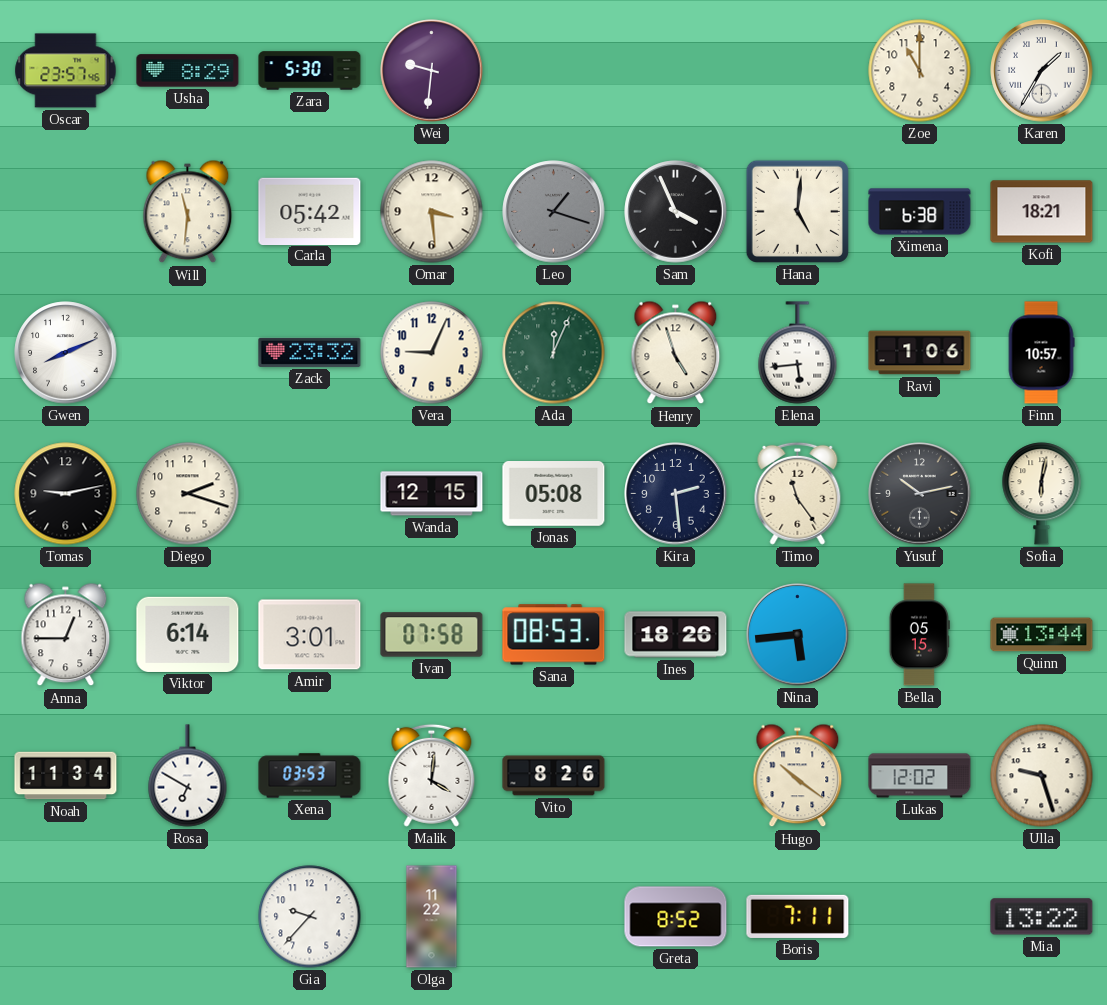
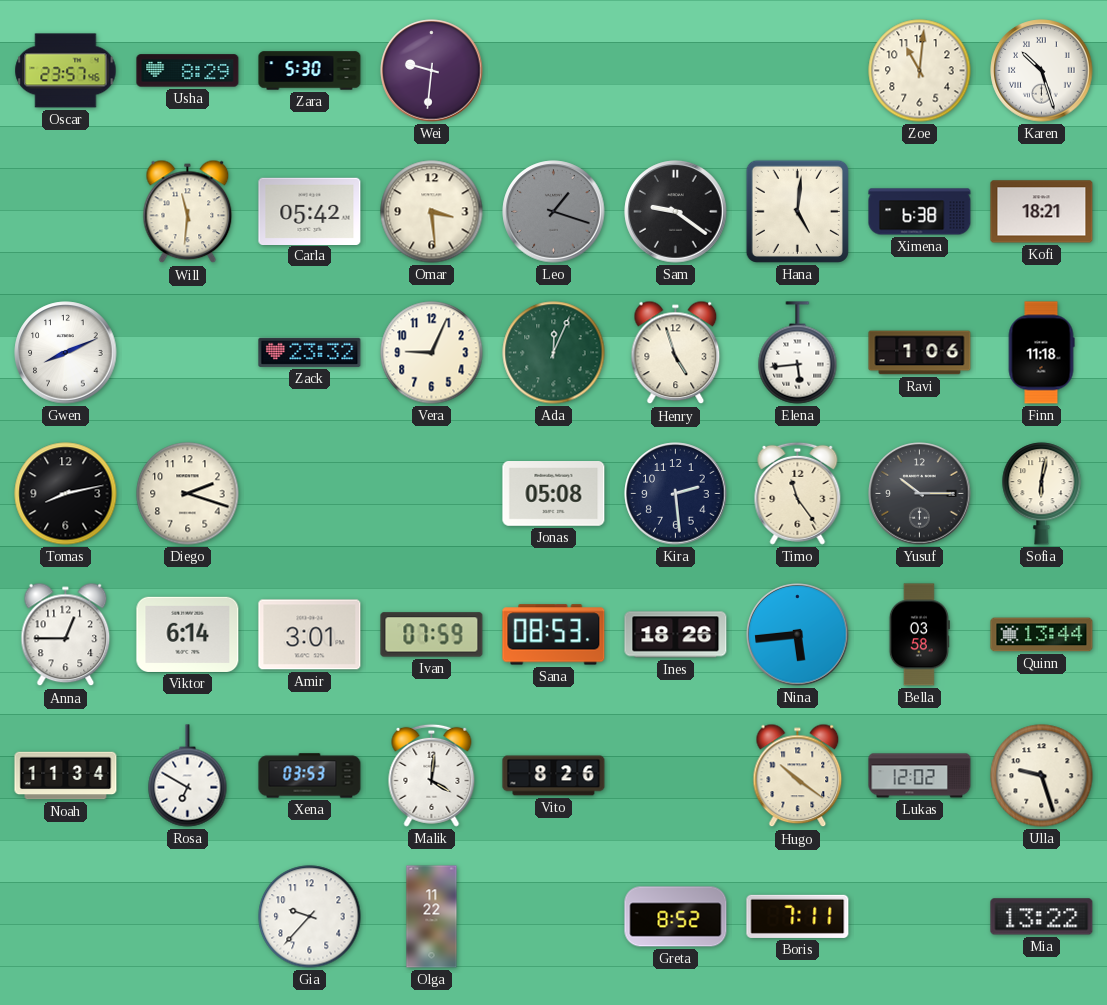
Zoe: 11:00 -> 11:01
Karen: 1:35 -> 10:27
Sam: 3:56 -> 9:21
Finn: 10:57 -> 11:18
Tomas: 9:13 -> 8:13
Wanda: 12:15 -> none
Yusuf: 10:13 -> 10:15
Ivan: 07:58 -> 07:59
Bella: 05:15 -> 03:58
